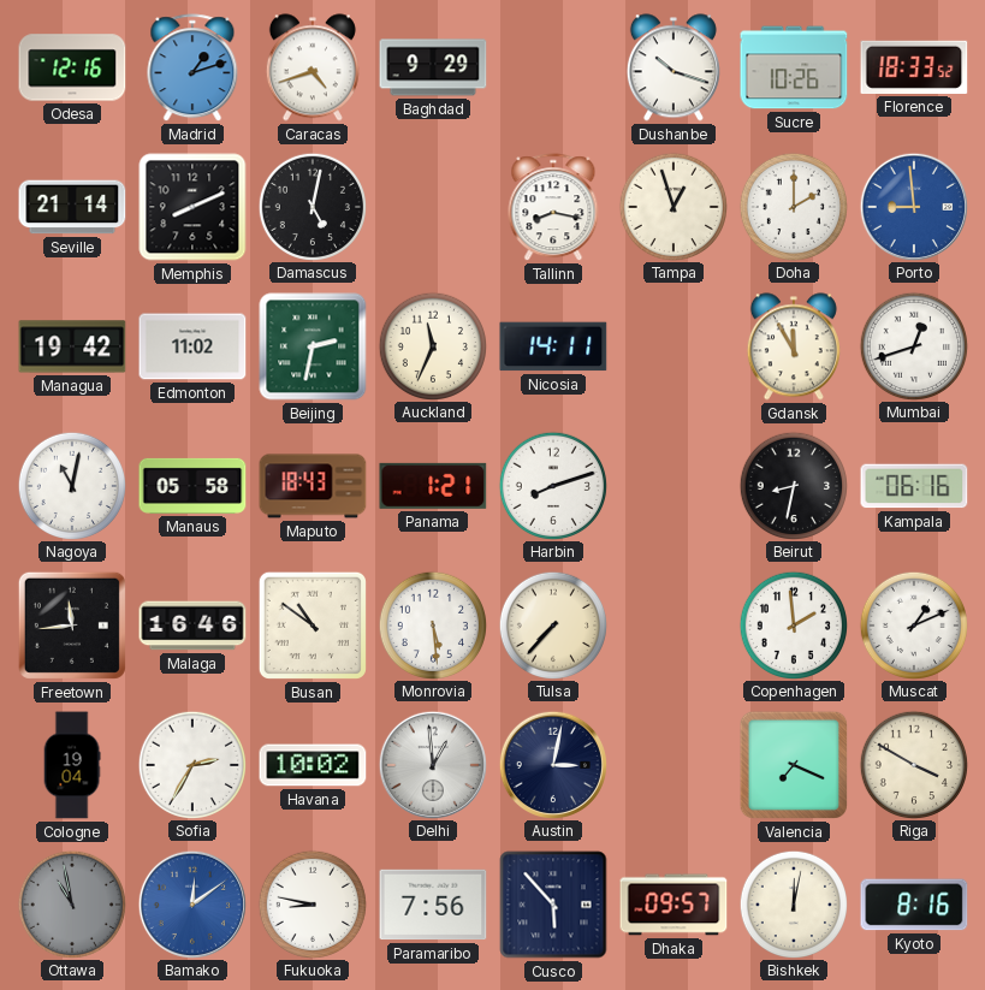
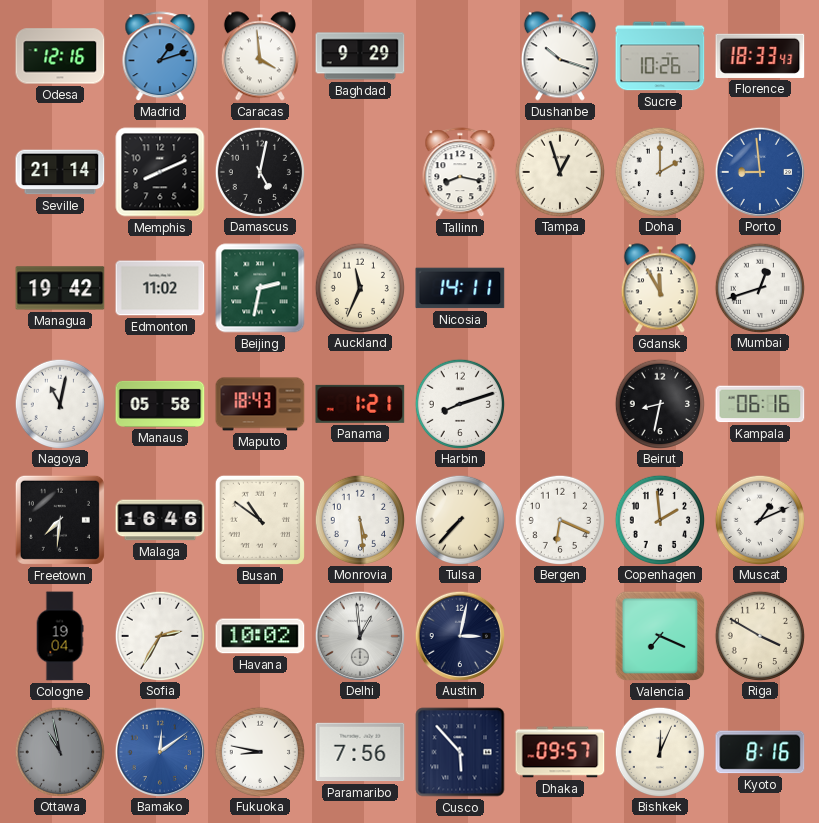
Caracas: 4:42 -> 3:59
Florence: 18:33:52 -> 18:33:43
Freetown: 11:44 -> 7:31
Bergen: none -> 6:19
Bishkek: 12:02 -> 12:04
